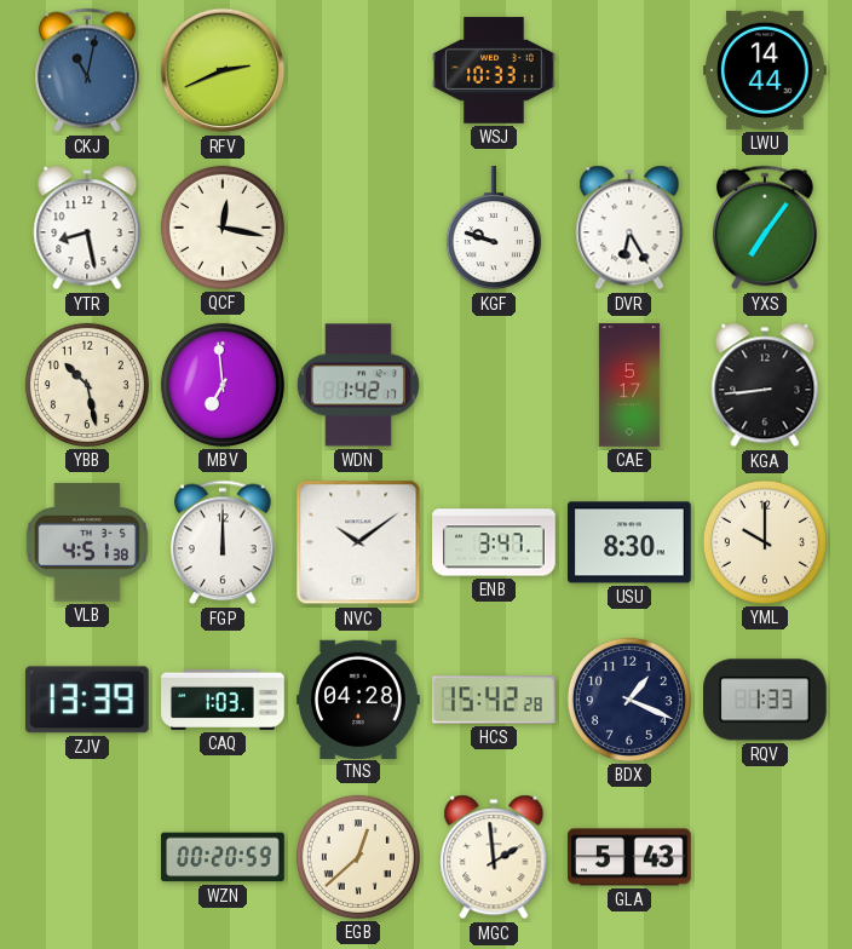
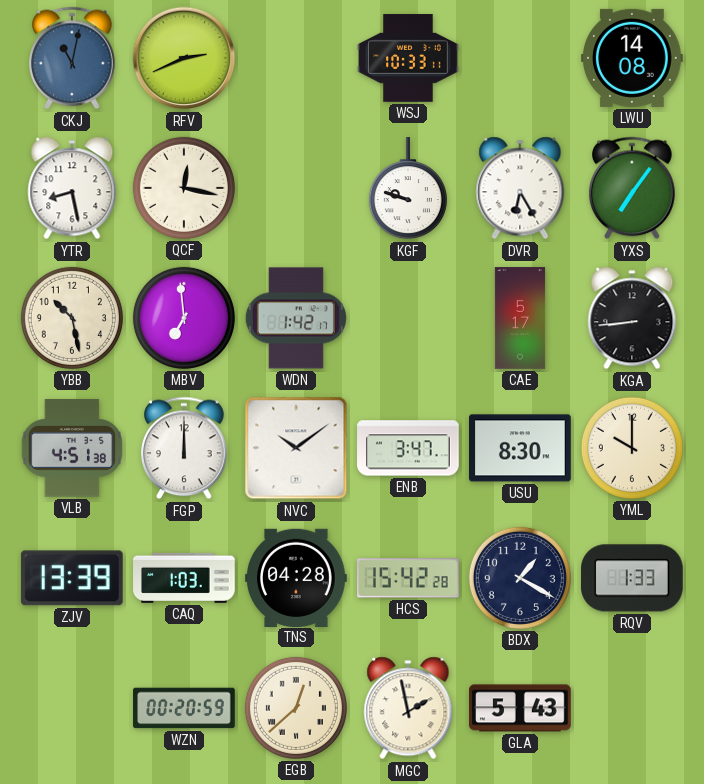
LWU: 14:44 -> 14:08
BDX: 1:19 -> 1:20
MGC: 1:59 -> 1:58
